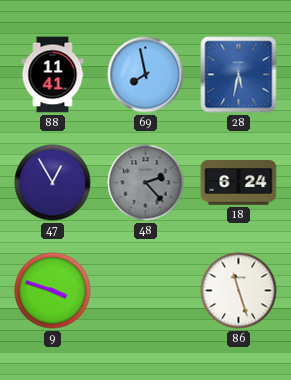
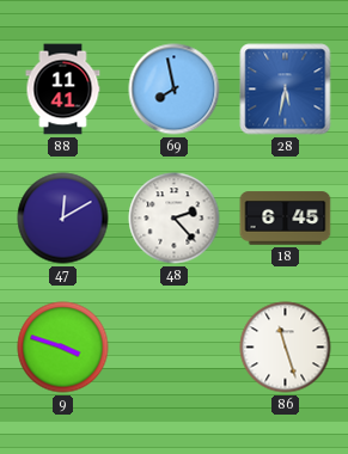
47: 12:55 -> 12:10
48 dial: grey -> white
18: 6:24 -> 6:45
